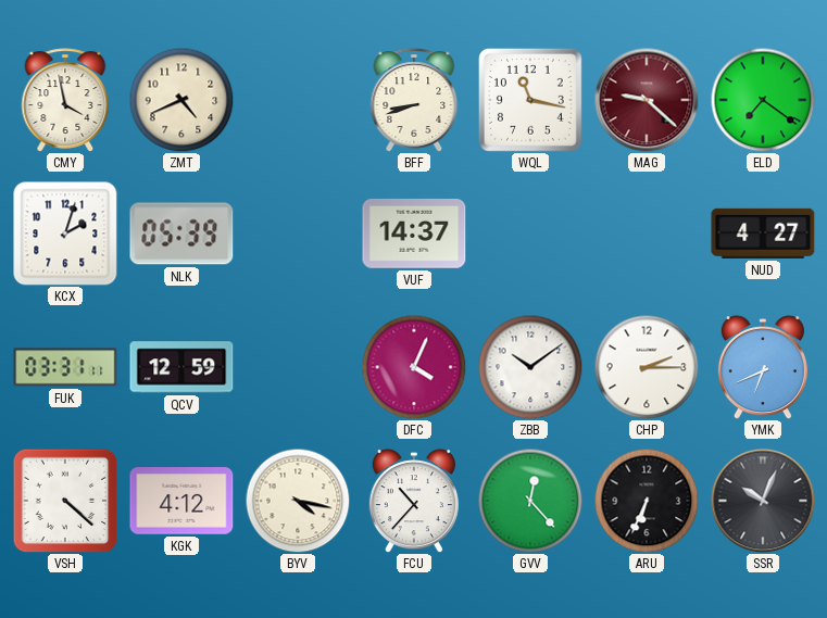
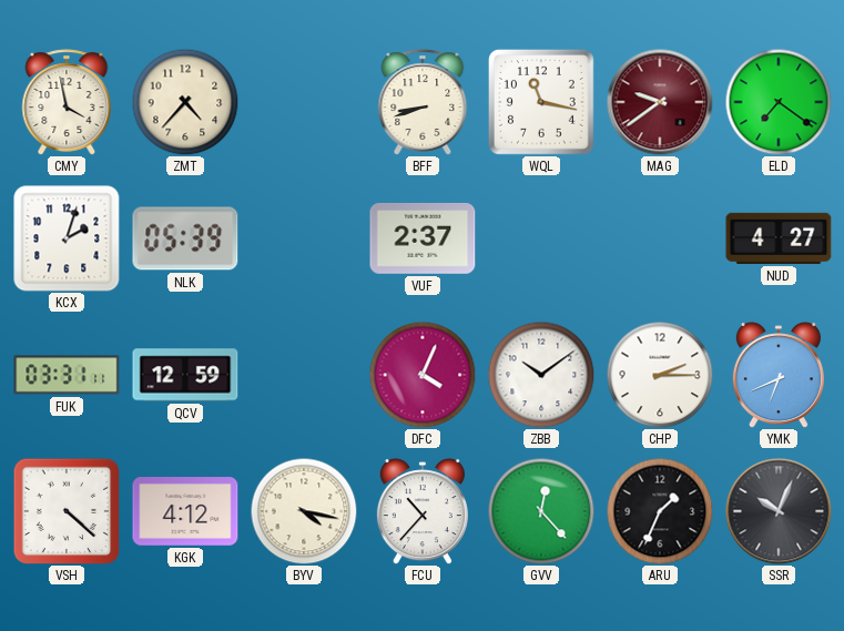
ZMT: 4:41 -> 4:37
MAG: 9:22 -> 9:39
VUF: 14:37 -> 2:37
ARU: 6:34 -> 1:34
